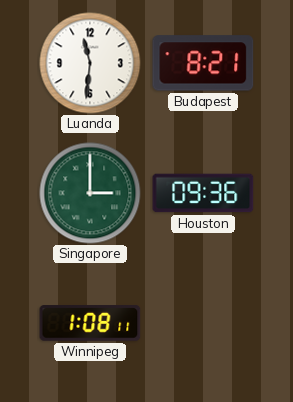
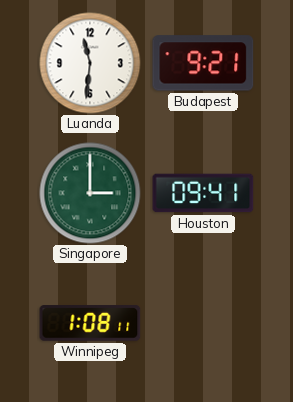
Budapest: 8:21 -> 9:21
Houston: 09:36 -> 09:41
